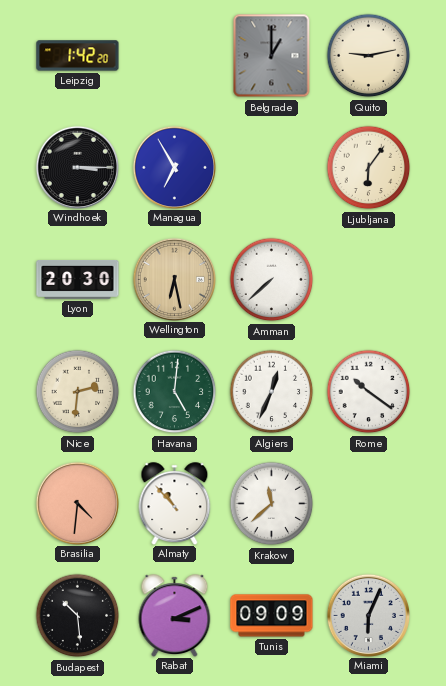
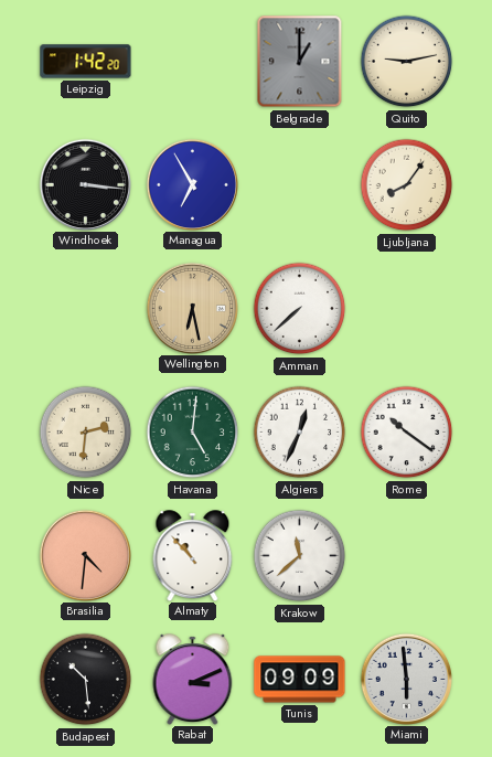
Windhoek: 3:15 -> 3:16
Ljubljana: 6:06 -> 8:06
Lyon: 20:30 -> none
Miami: 6:04 -> 5:59
